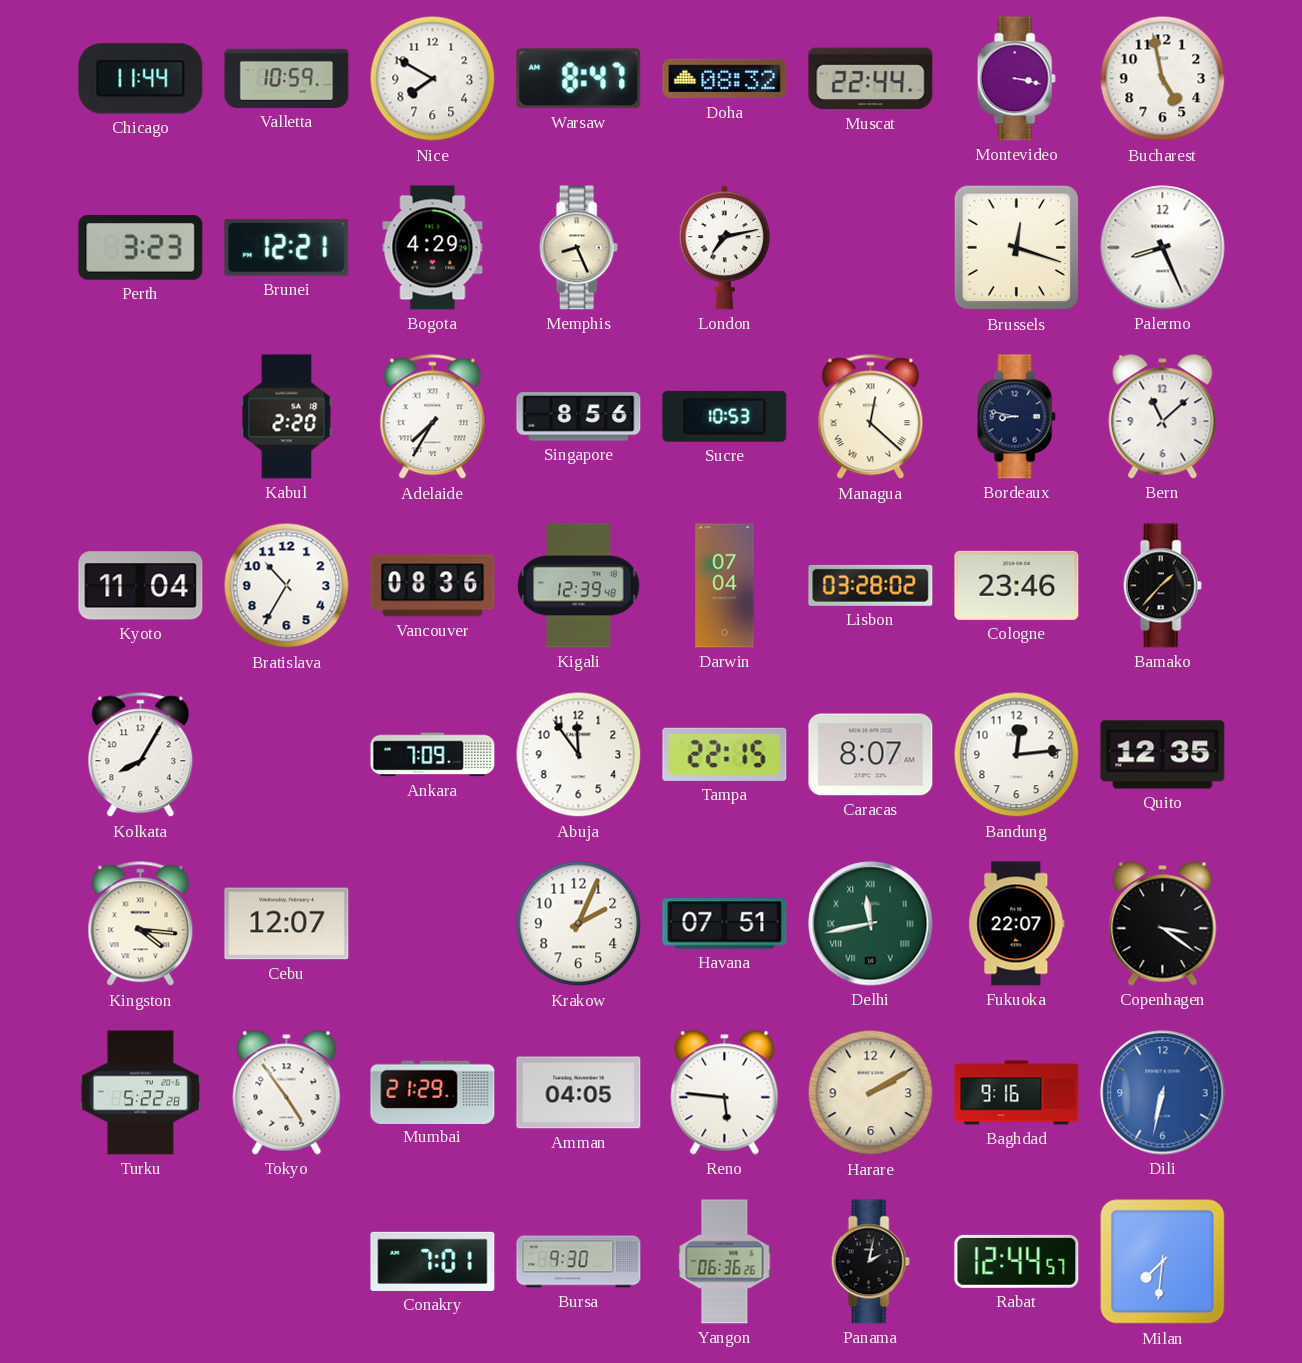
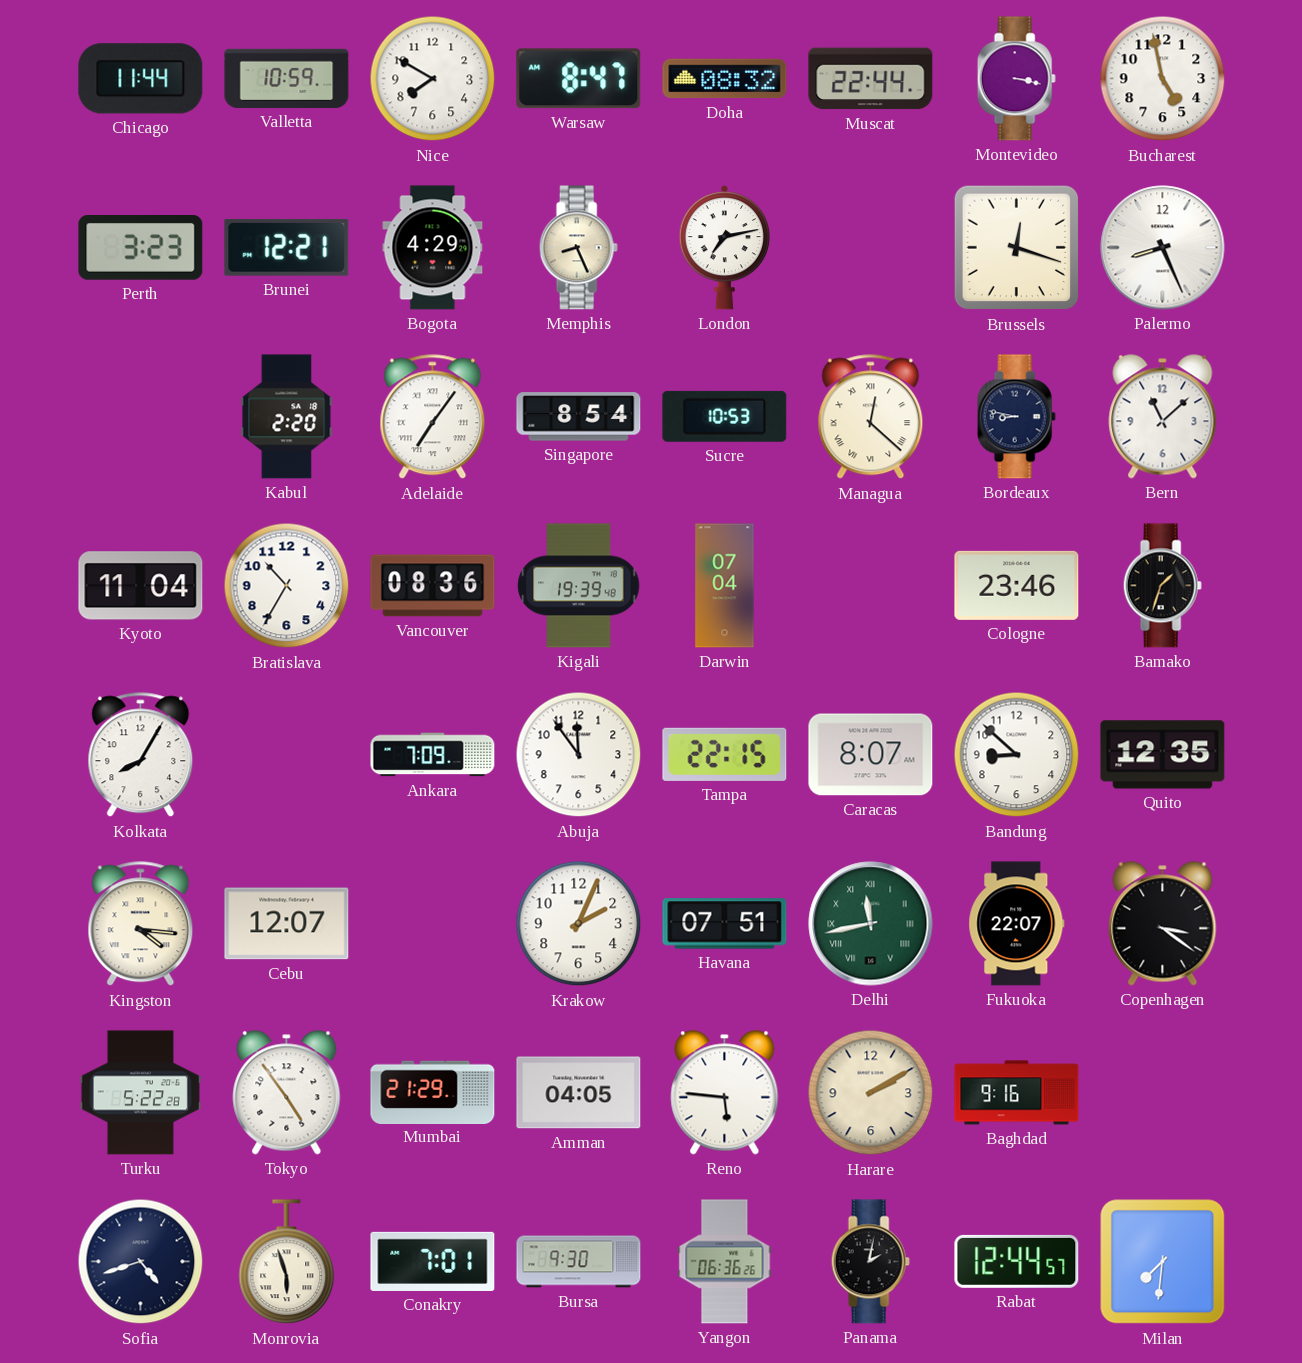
Adelaide: 7:35 -> 7:06
Singapore: 8:56 -> 8:54
Kigali: 12:39 -> 19:39
Lisbon: 03:28 -> none
Bamako: 1:37 -> 1:33
Bandung: 12:14 -> 8:52
Dili: 6:32 -> none
Sofia: none -> 4:42
Monrovia: none -> 5:57
